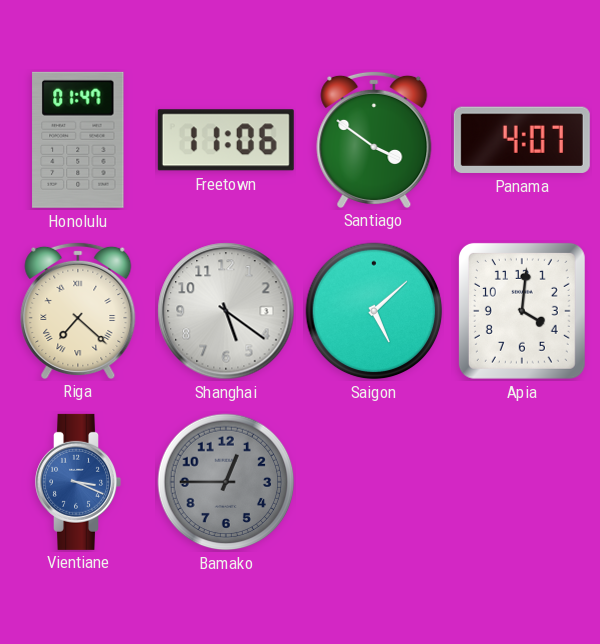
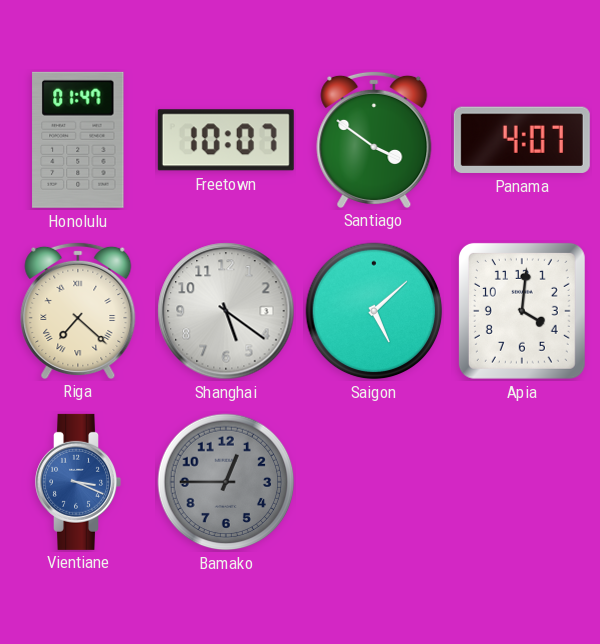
Freetown: 11:06 -> 10:07
